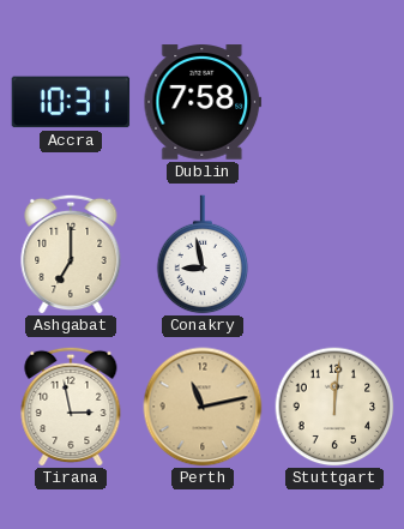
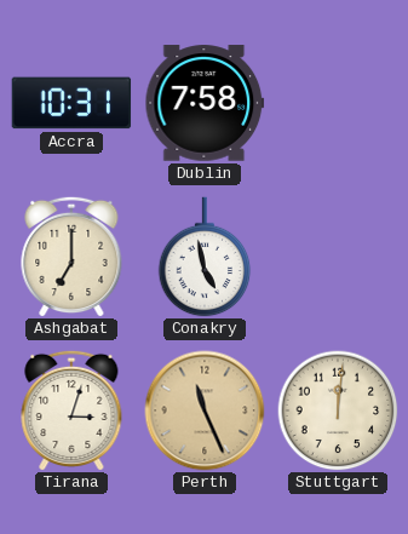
Conakry: 8:58 -> 4:58
Tirana: 2:58 -> 3:03
Perth: 11:13 -> 11:26
